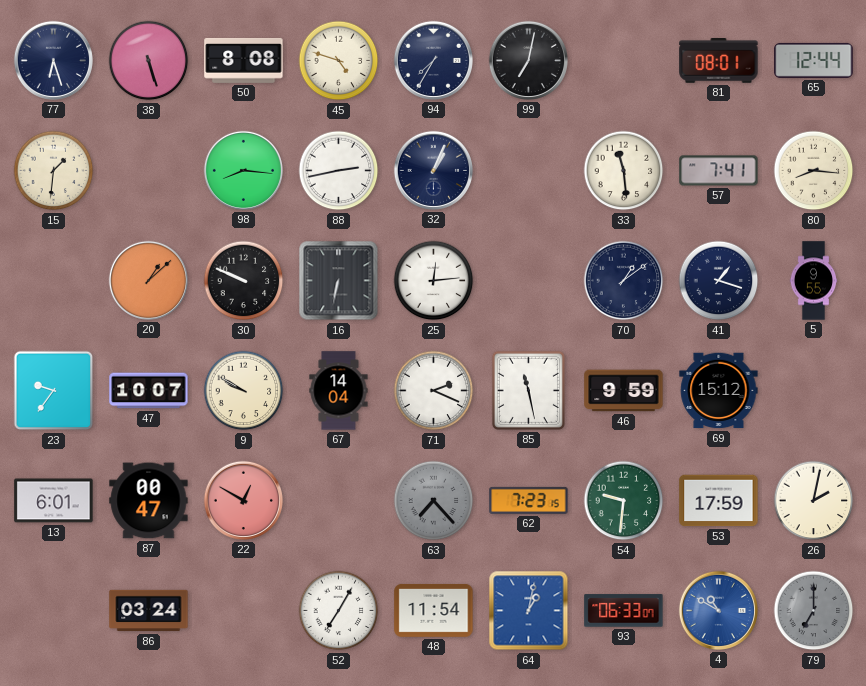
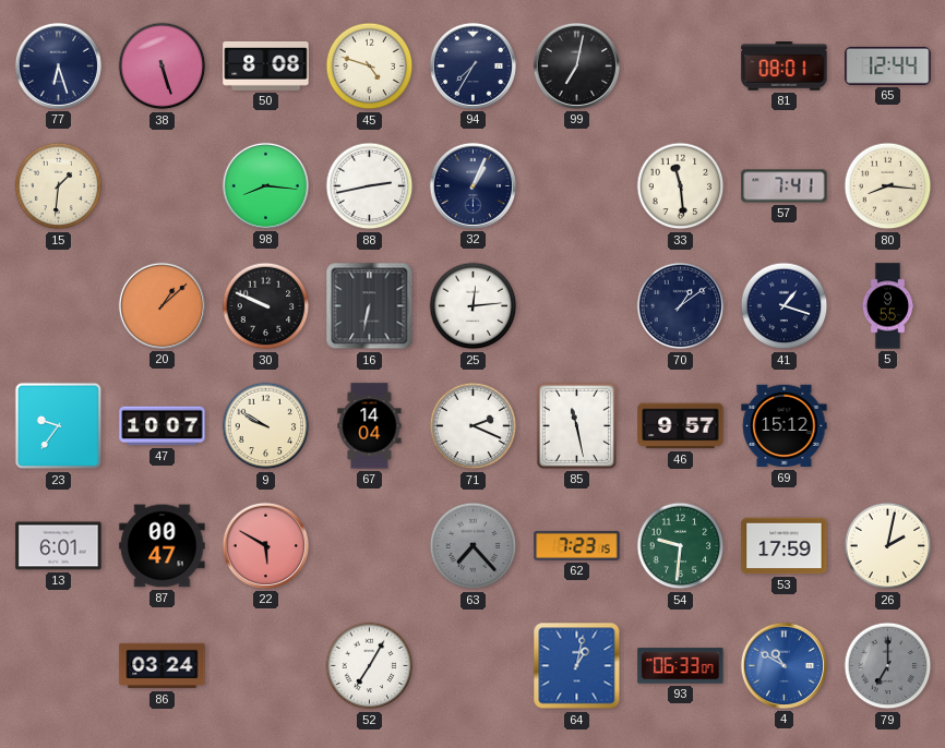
46: 9:59 -> 9:57
22: 12:50 -> 5:50
48: 11:54 -> none
